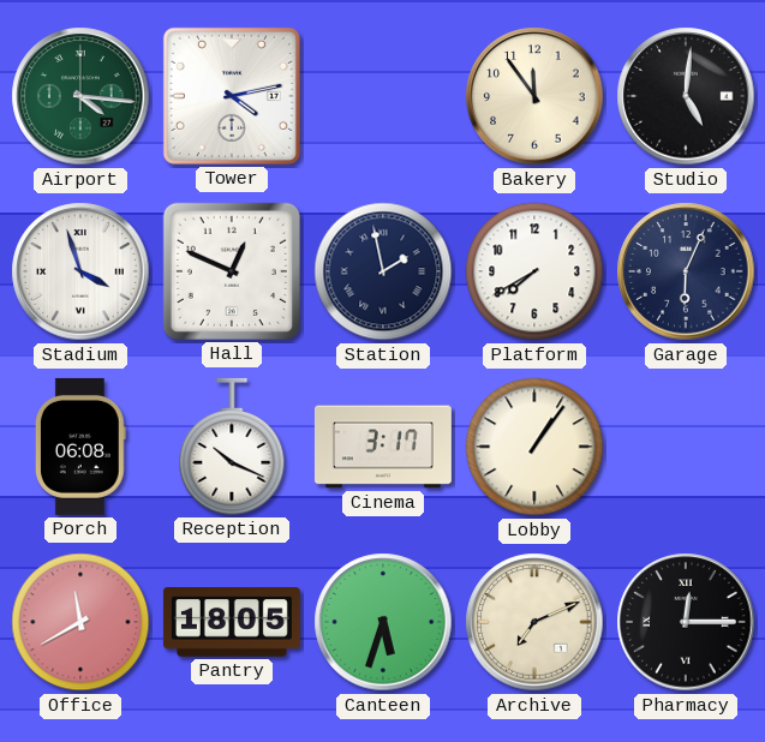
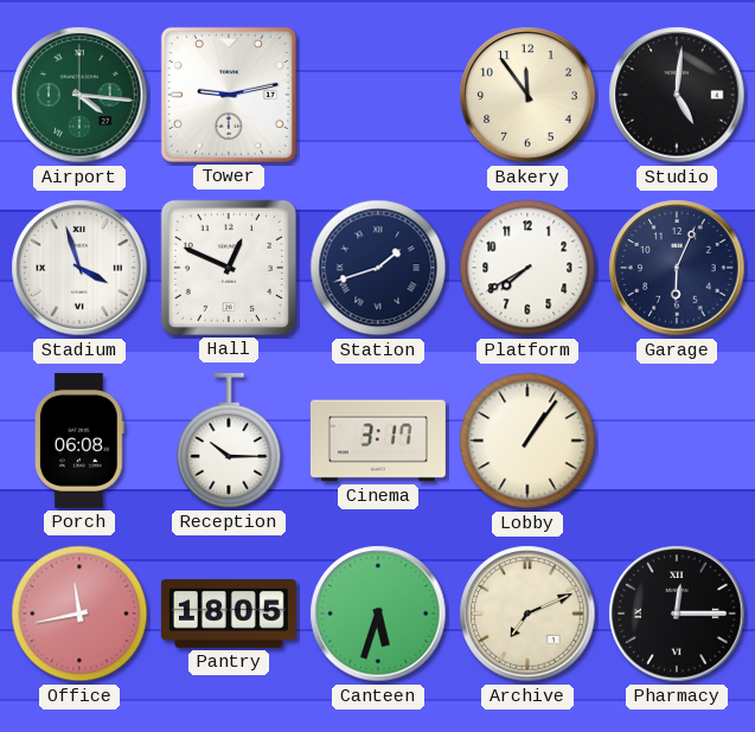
Tower: 4:13 -> 9:13
Station: 1:58 -> 1:42
Reception: 10:19 -> 10:15
Office: 11:40 -> 11:43
